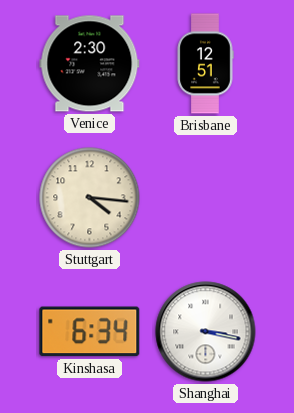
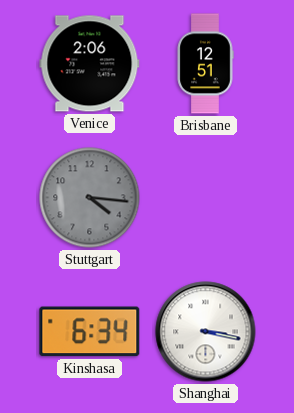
Venice: 2:30 -> 2:06
Stuttgart dial: cream -> grey
